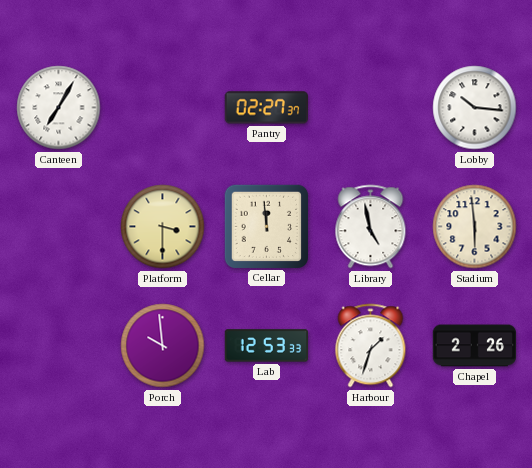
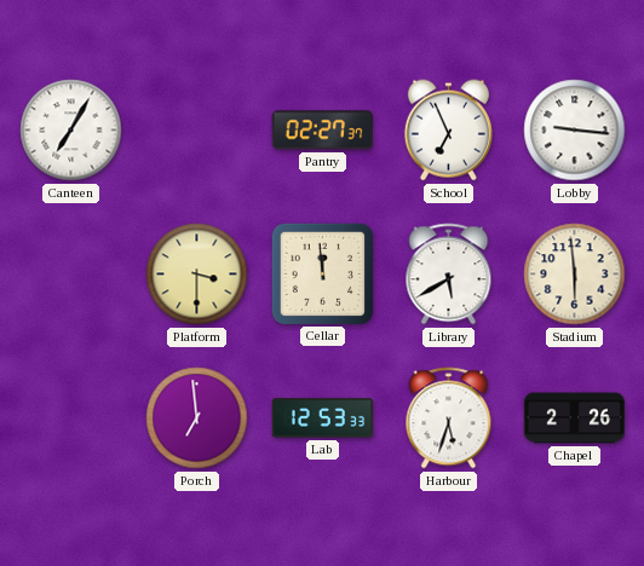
School: none -> 6:56
Lobby: 10:16 -> 9:16
Library: 4:58 -> 5:40
Porch: 9:59 -> 6:59
Harbour: 1:33 -> 5:33
